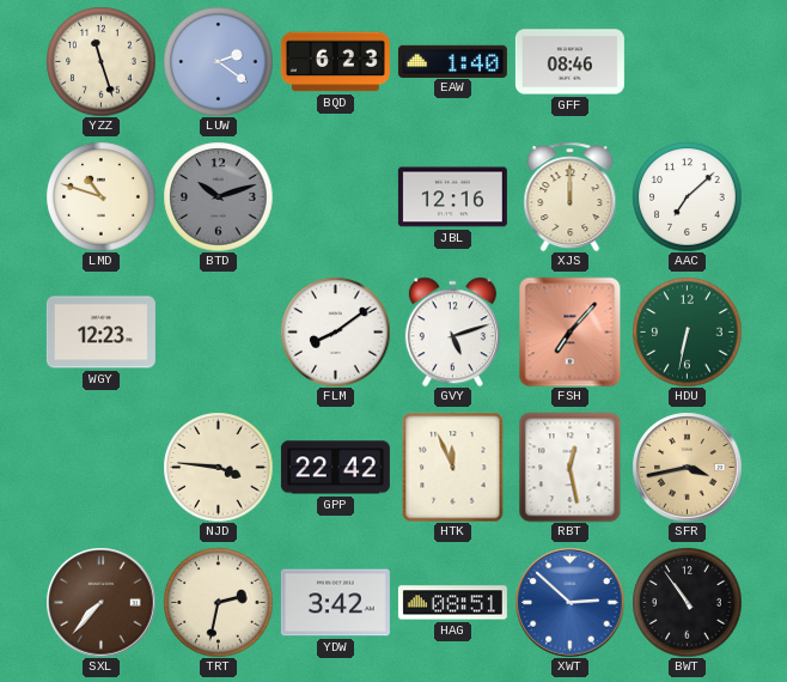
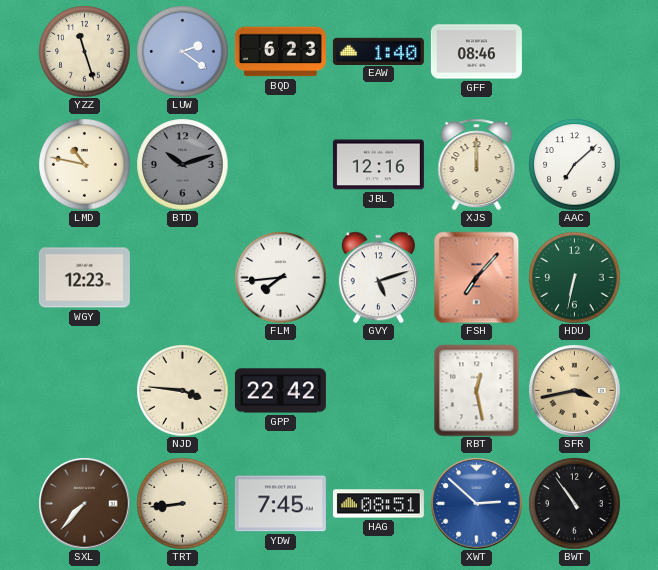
LMD: 10:48 -> 10:47
FLM: 8:09 -> 7:44
HTK: 11:56 -> none
TRT: 2:32 -> 8:44
YDW: 3:42 -> 7:45
